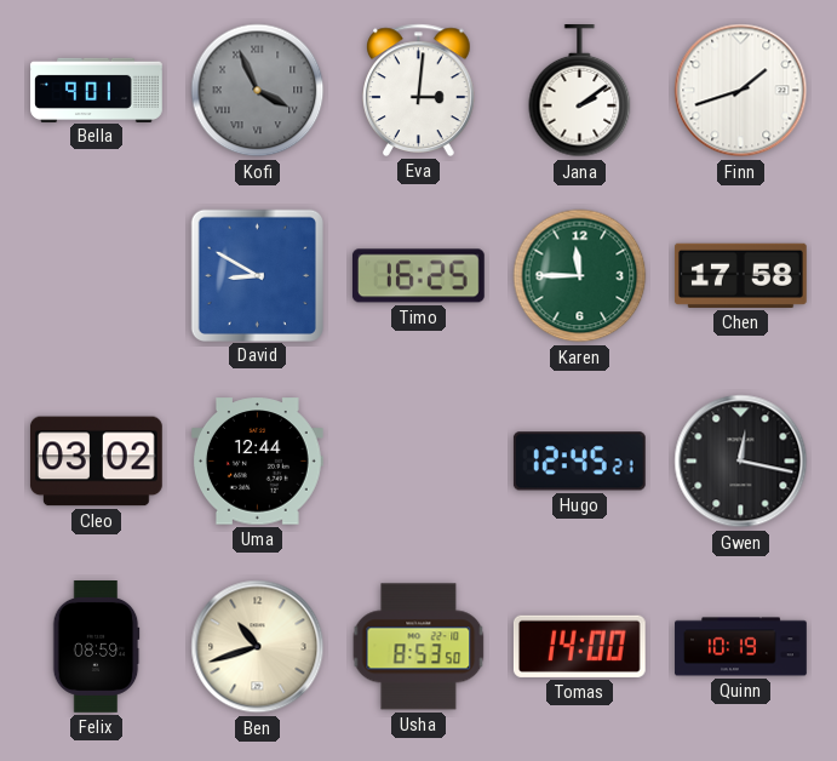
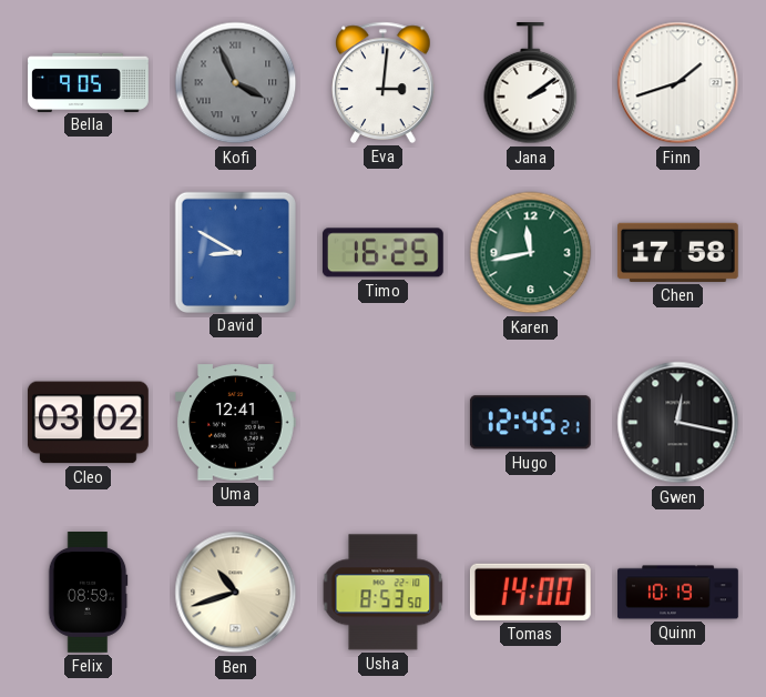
Bella: 9:01 -> 9:05
Karen: 11:45 -> 11:43
Uma: 12:44 -> 12:41
